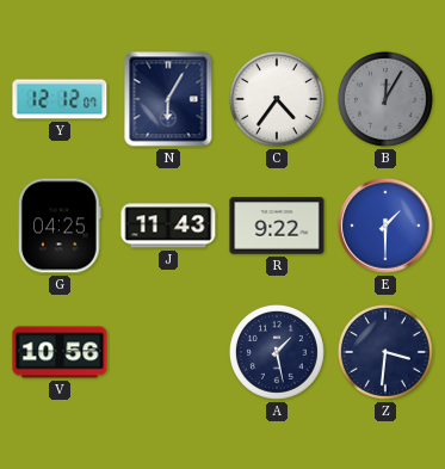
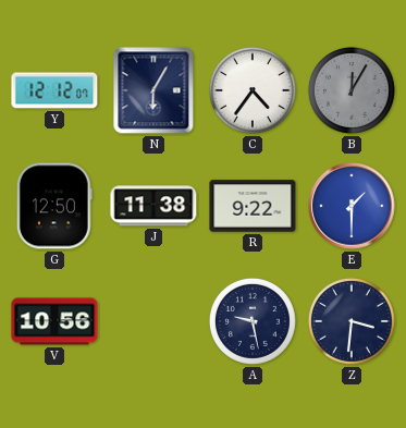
G: 04:25 -> 12:50
J: 11:43 -> 11:38
A: 1:28 -> 9:28
